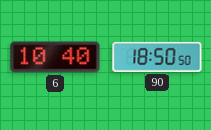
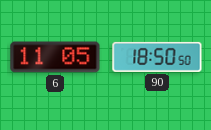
6: 10:40 -> 11:05
